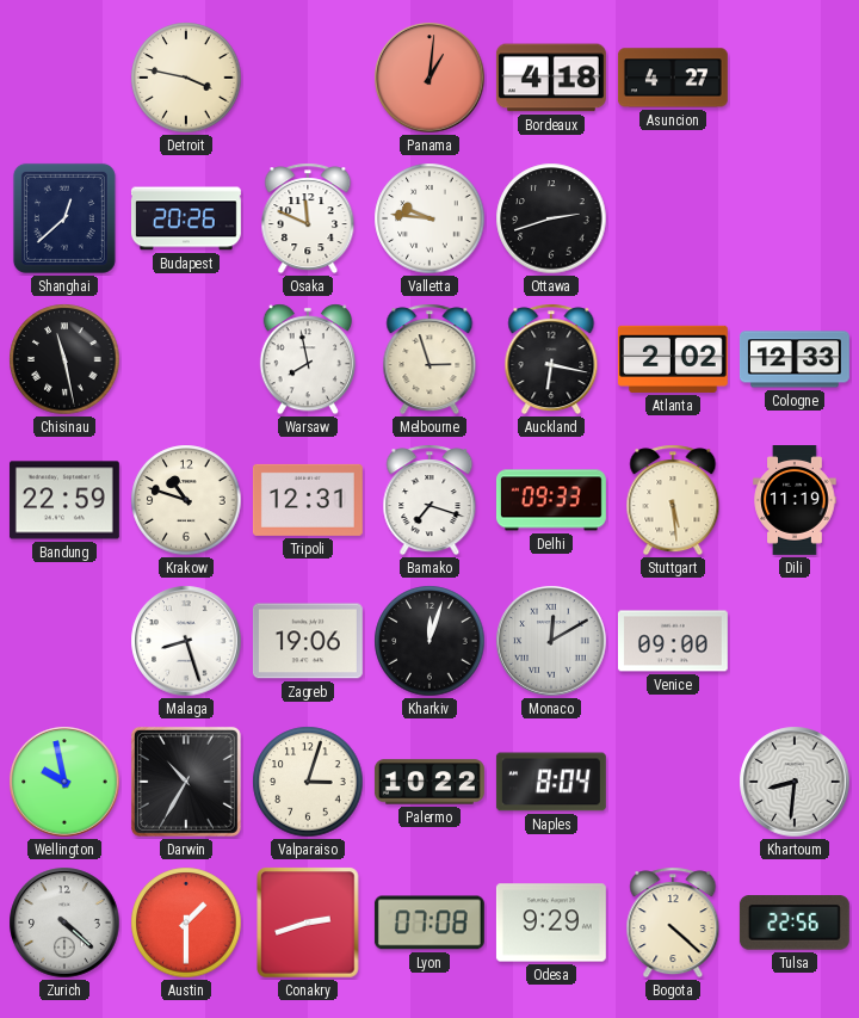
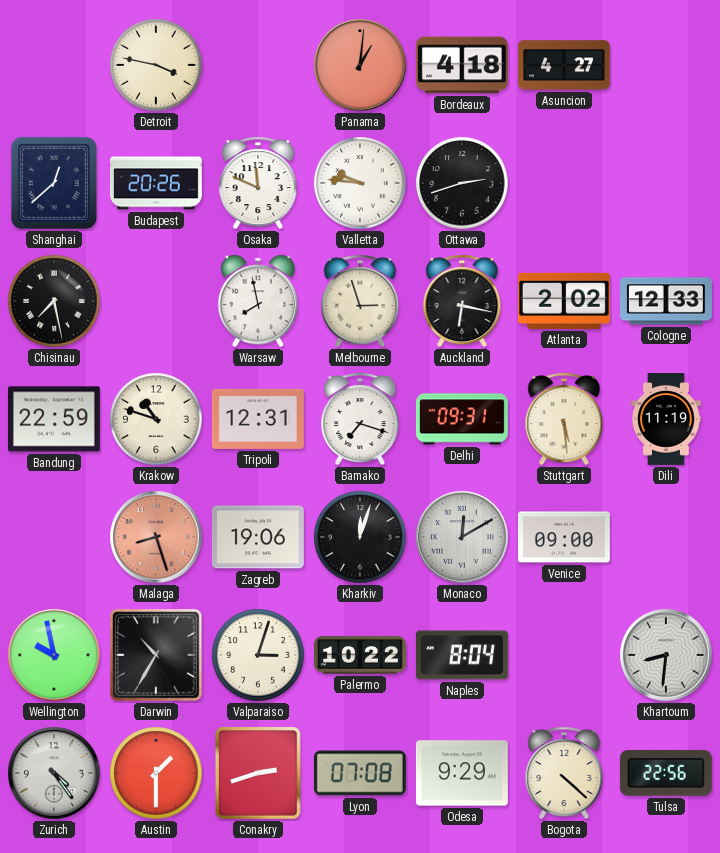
Chisinau: 11:28 -> 7:28
Delhi: 09:33 -> 09:31
Malaga dial: white -> salmon
Zurich: 4:22 -> 4:24
